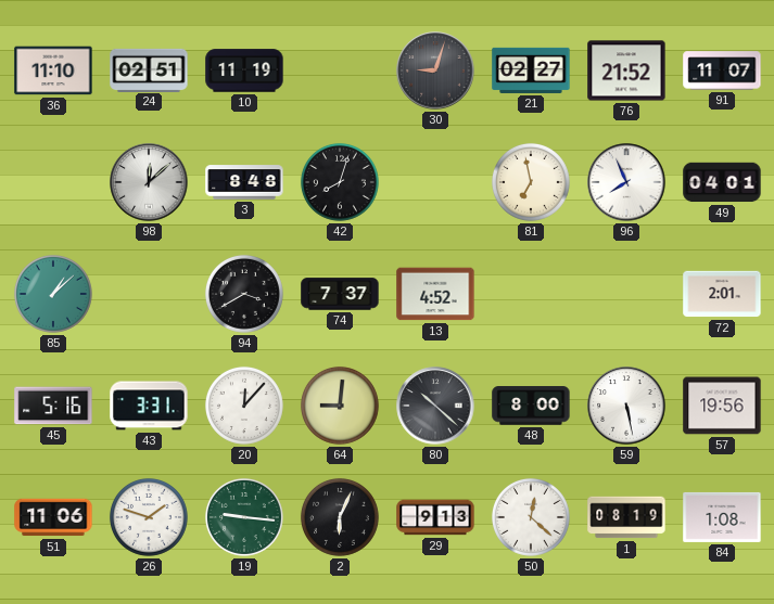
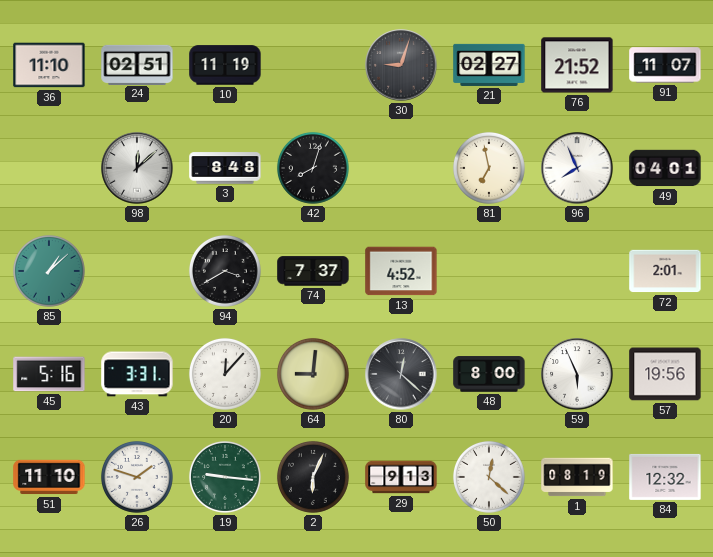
80: 10:22 -> 12:22
59: 5:28 -> 5:56
51: 11:06 -> 11:10
84: 1:08 -> 12:32
